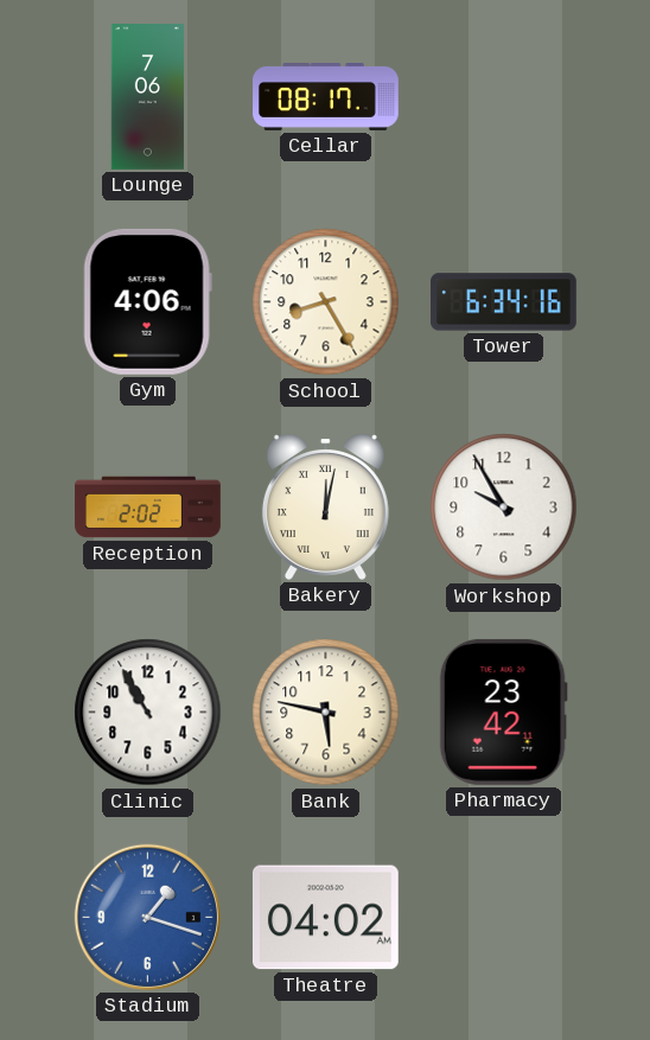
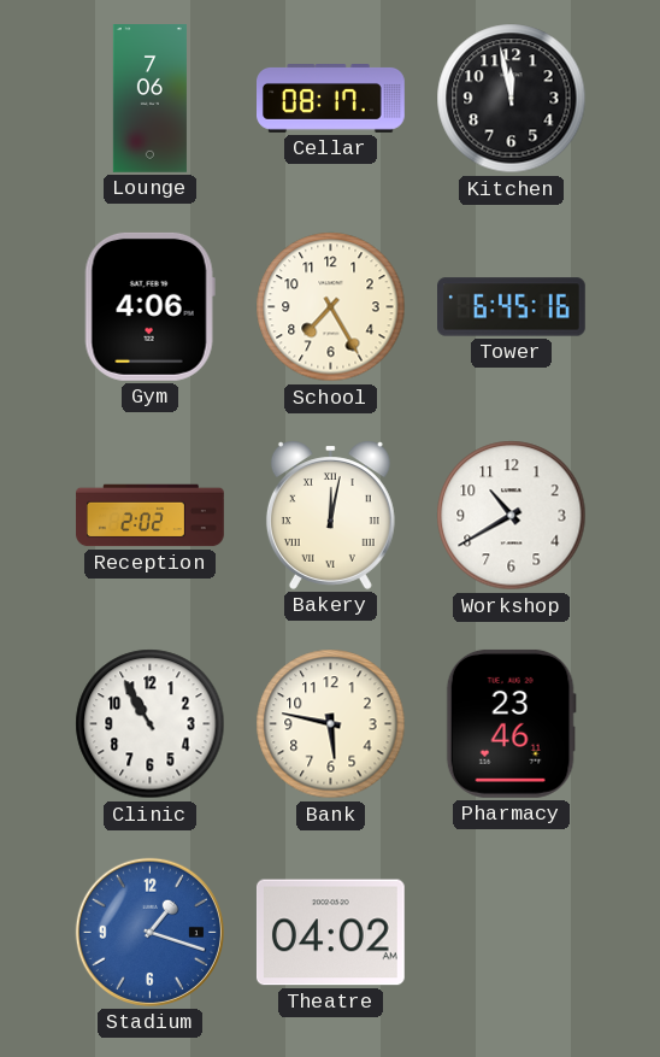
Kitchen: none -> 11:58
School: 8:25 -> 7:25
Tower: 6:34 -> 6:45
Workshop: 9:55 -> 10:40
Pharmacy: 23:42 -> 23:46
